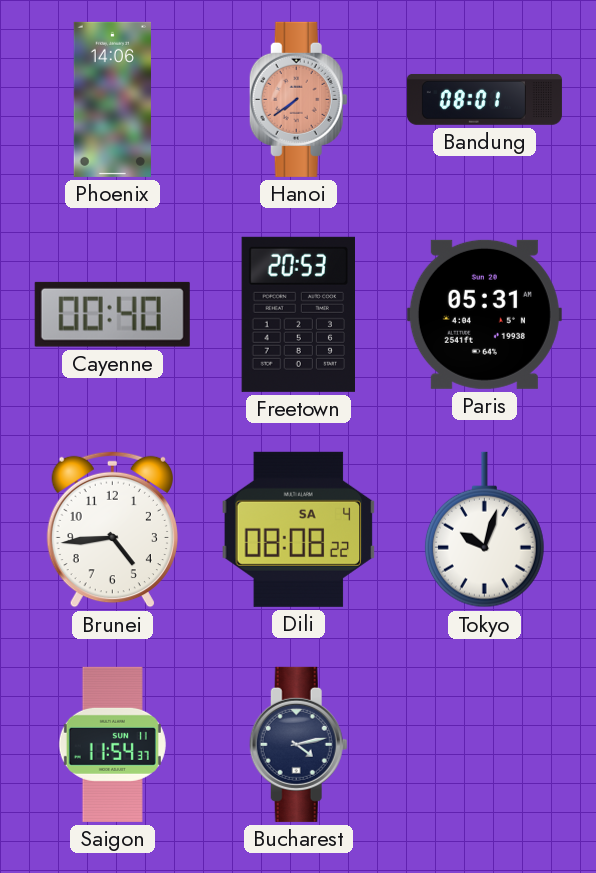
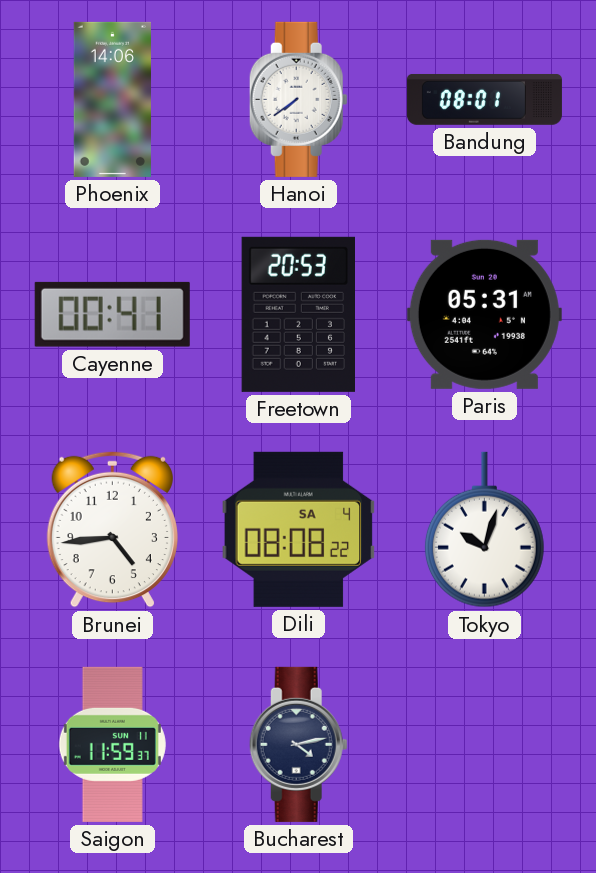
Hanoi dial: salmon -> white
Cayenne: 00:40 -> 00:41
Saigon: 11:54 -> 11:59
